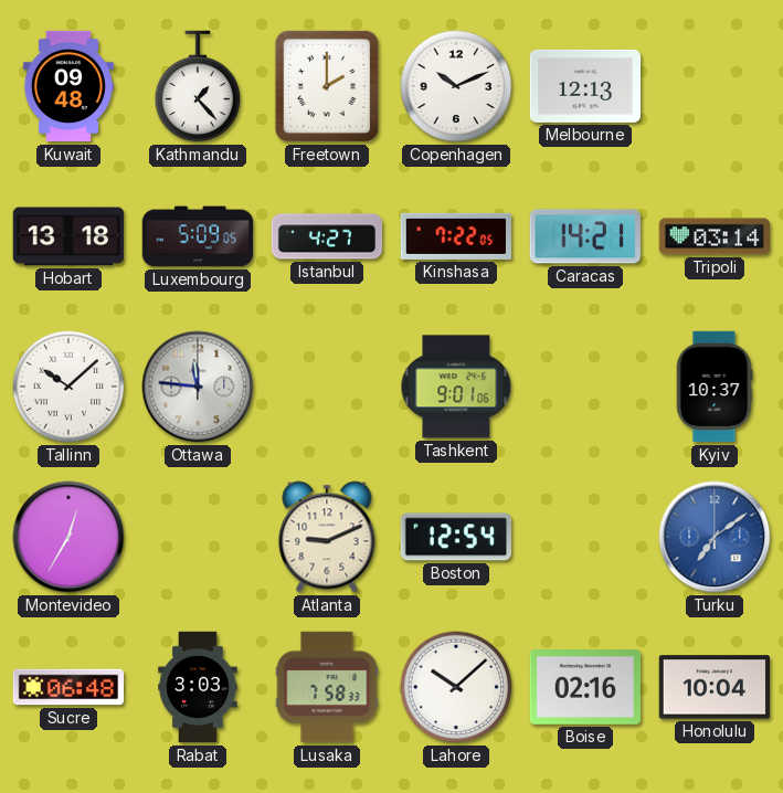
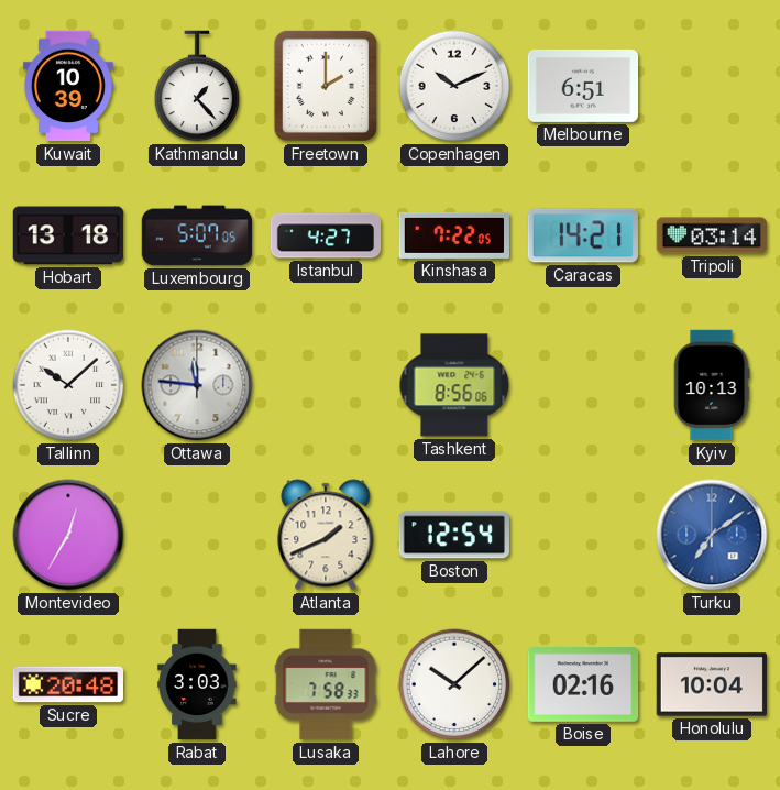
Kuwait: 09:48 -> 10:39
Melbourne: 12:13 -> 6:51
Luxembourg: 5:09 -> 5:07
Tashkent: 9:01 -> 8:56
Kyiv: 10:37 -> 10:13
Atlanta: 9:11 -> 1:41
Sucre: 06:48 -> 20:48
